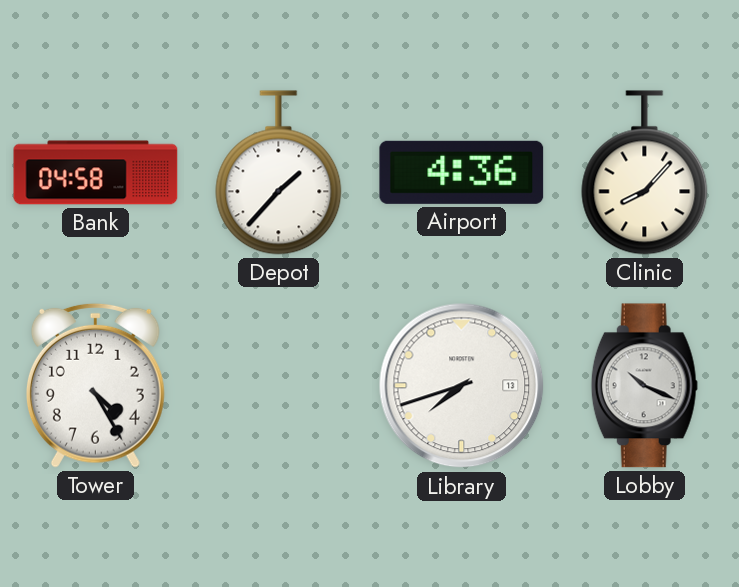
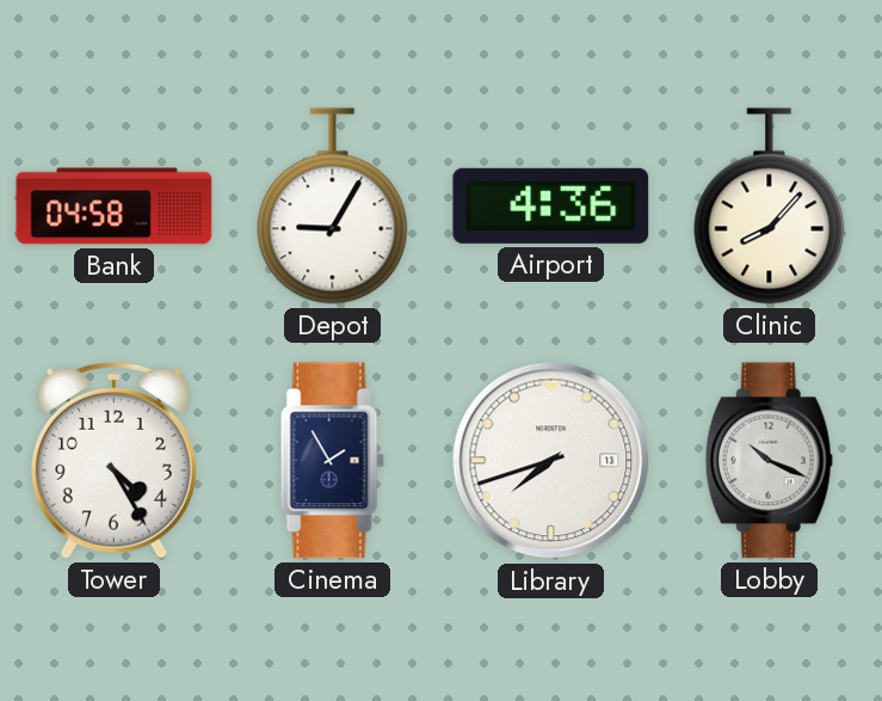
Depot: 1:37 -> 9:05
Cinema: none -> 1:55
